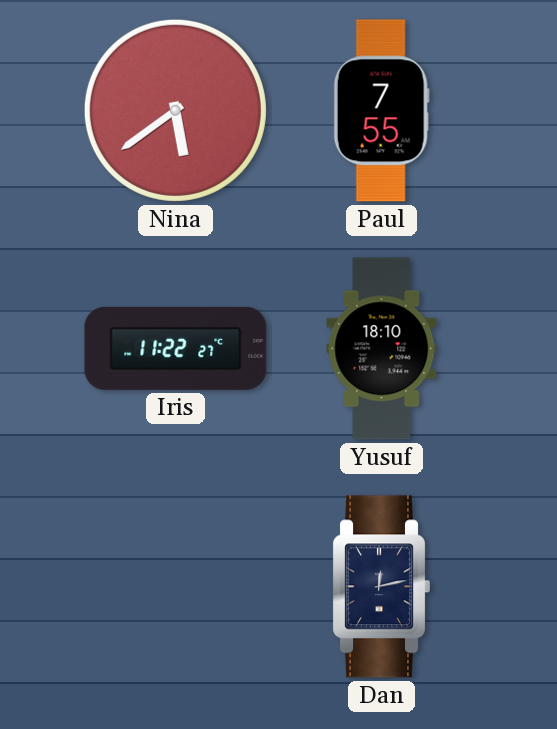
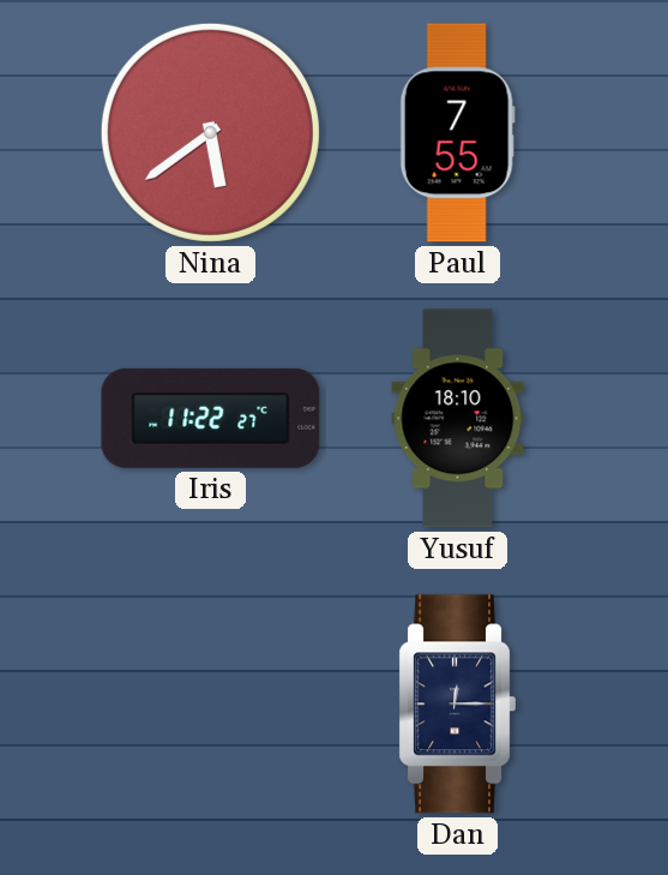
Dan: 12:13 -> 12:15
